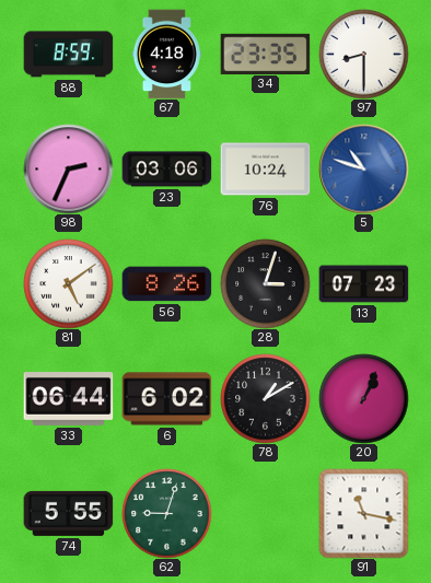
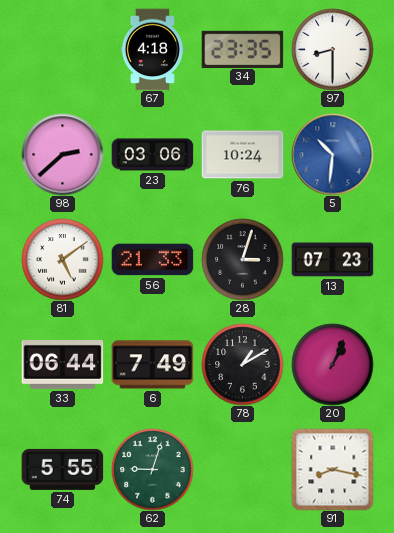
88: 8:59 -> none
98: 2:34 -> 2:38
5: 10:48 -> 10:31
56: 8:26 -> 21:33
6: 6:02 -> 7:49
91: 11:17 -> 8:17
